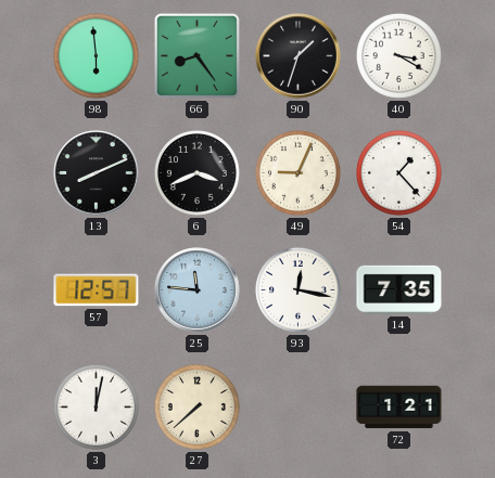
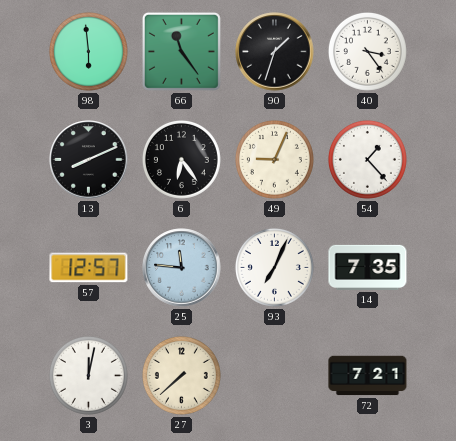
66: 8:24 -> 11:24
40: 3:20 -> 3:24
6: 3:41 -> 6:24
93: 12:17 -> 7:04
72: 1:21 -> 7:21
